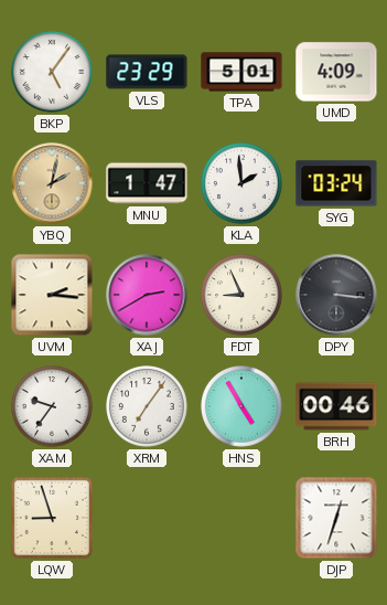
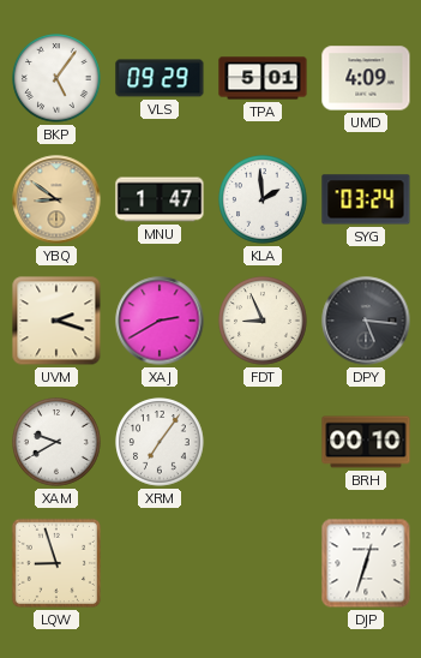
VLS: 23:29 -> 09:29
YBQ: 2:02 -> 8:51
UVM: 2:16 -> 2:18
DPY: 3:16 -> 5:16
XAM: 9:36 -> 9:40
HNS: 4:55 -> none
BRH: 00:46 -> 00:10
